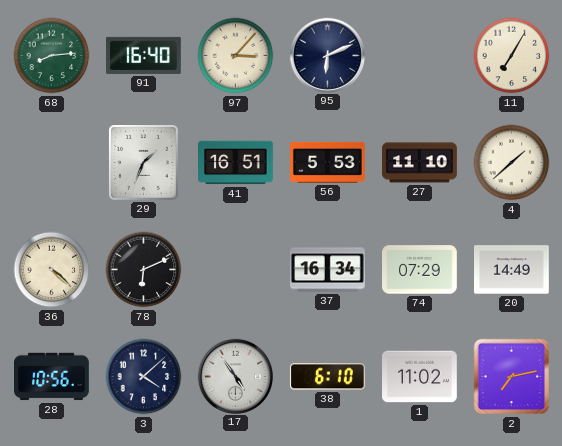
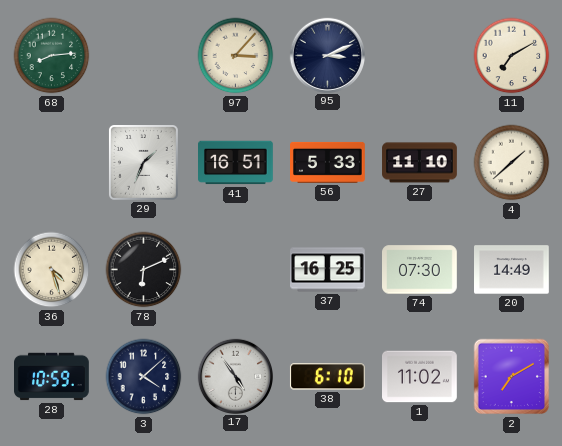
91: 16:40 -> none
95: 6:11 -> 3:11
11: 7:05 -> 7:10
56: 5:53 -> 5:33
36: 4:22 -> 4:27
37: 16:34 -> 16:25
74: 07:29 -> 07:30
28: 10:56 -> 10:59
2: 7:13 -> 7:10
